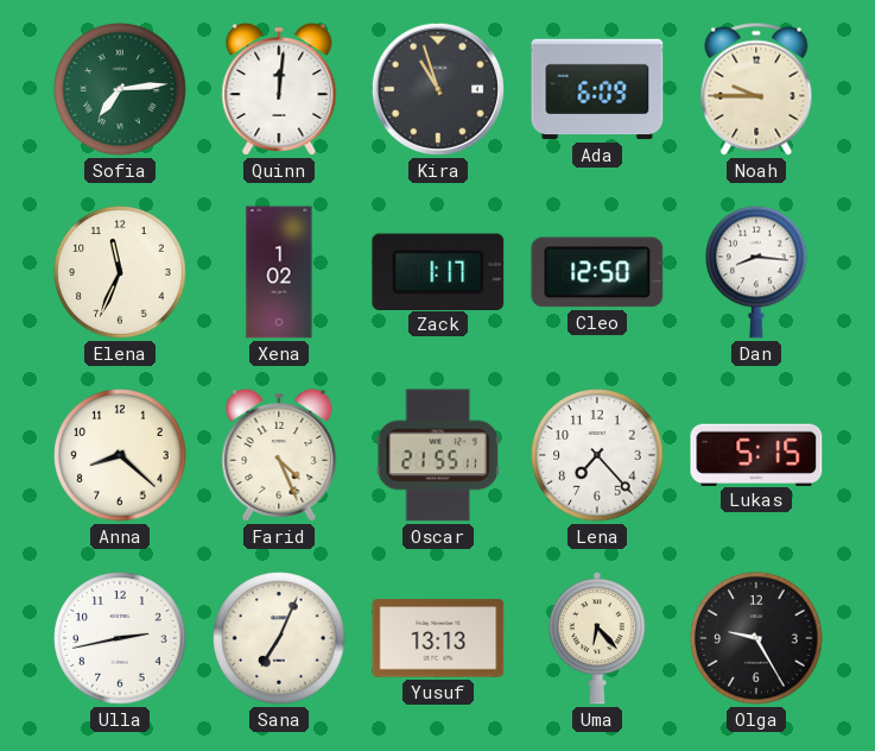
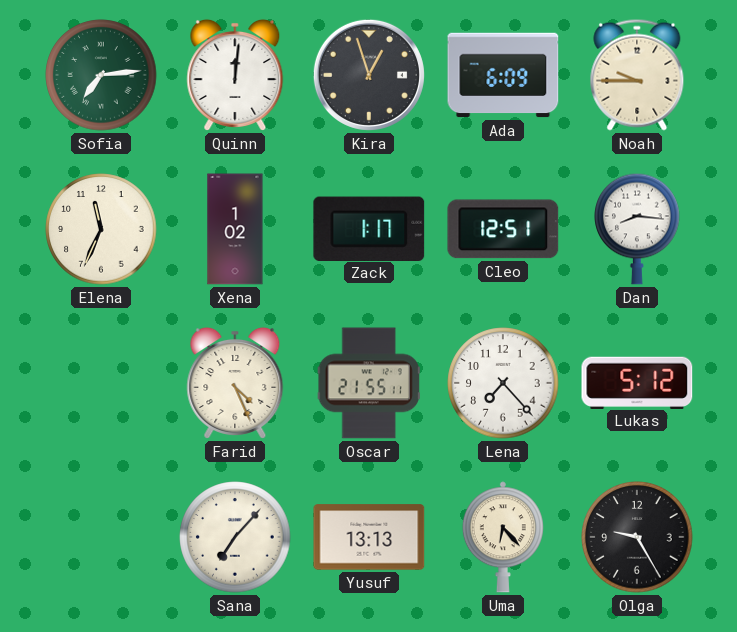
Kira: 10:57 -> 12:57
Cleo: 12:50 -> 12:51
Anna: 8:22 -> none
Lukas: 5:15 -> 5:12
Ulla: 2:43 -> none
Sana: 7:04 -> 7:07
